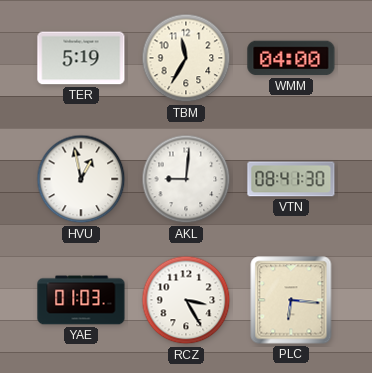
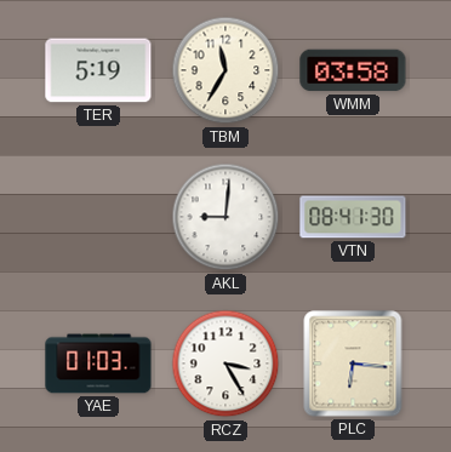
WMM: 04:00 -> 03:58
HVU: 12:58 -> none
